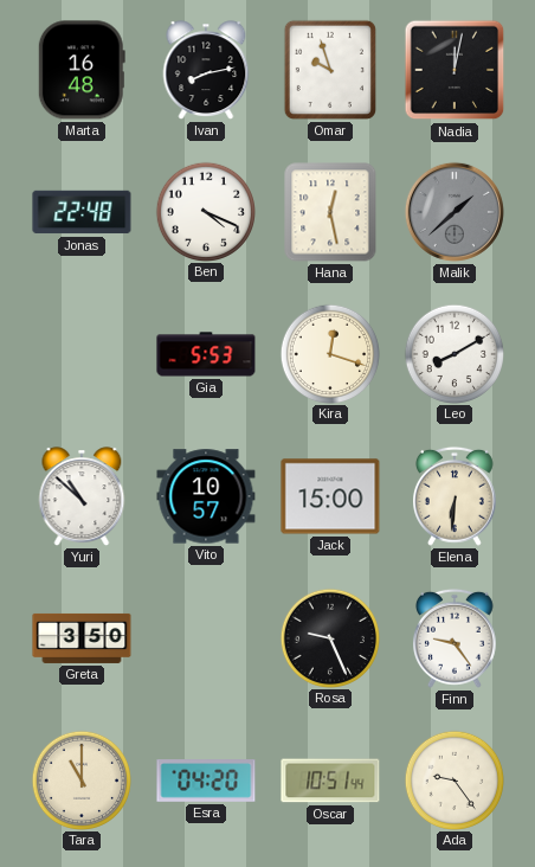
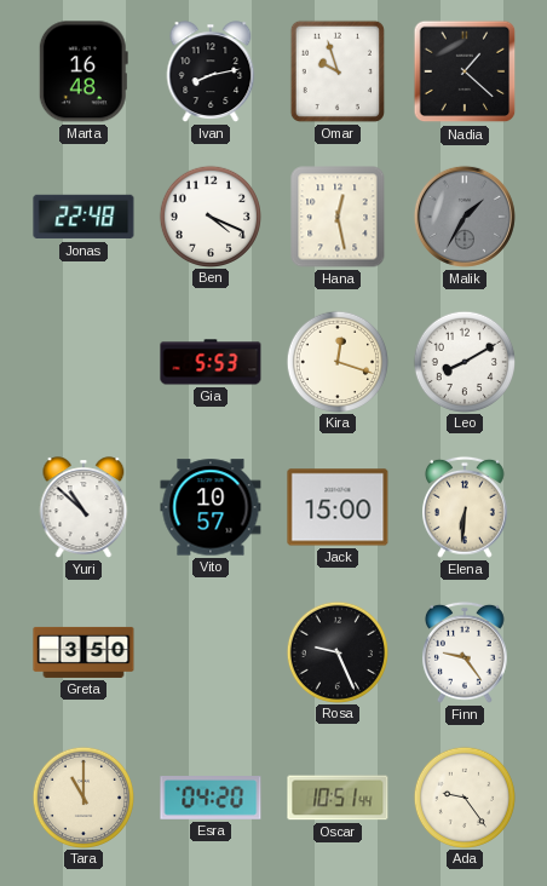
Nadia: 12:02 -> 1:22
Malik: 1:38 -> 1:35
